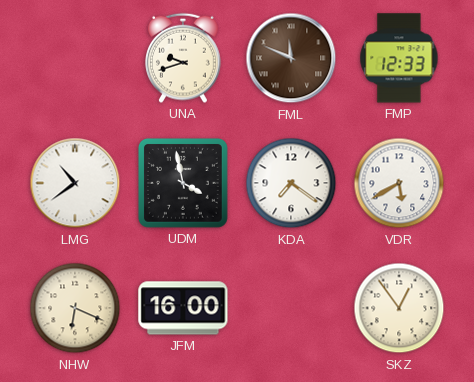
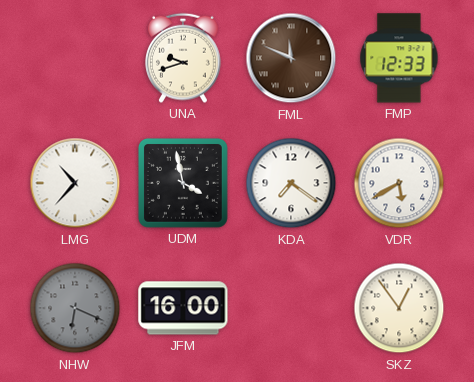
LMG: 10:39 -> 10:37
NHW dial: cream -> grey
